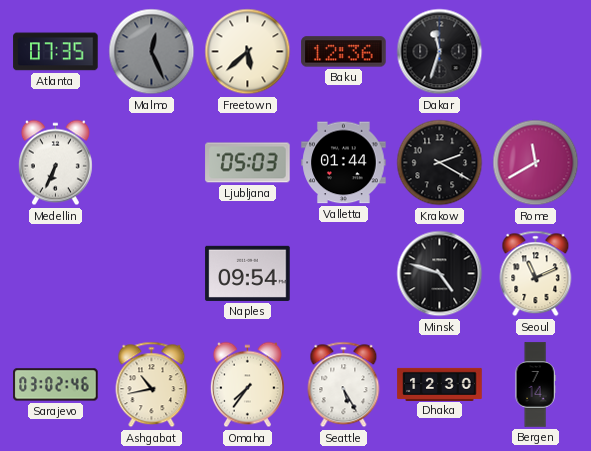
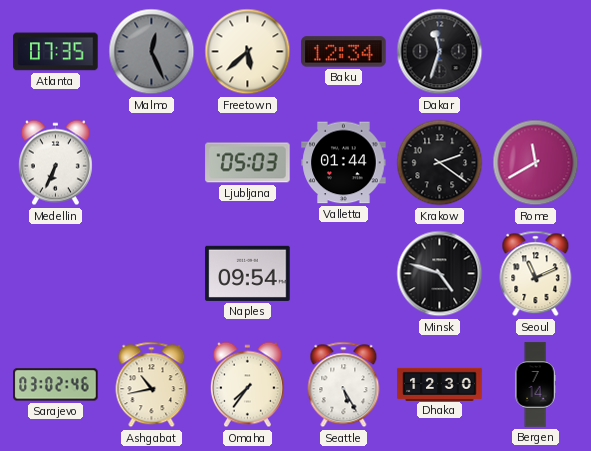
Baku: 12:36 -> 12:34
Krakow: 2:20 -> 2:21
